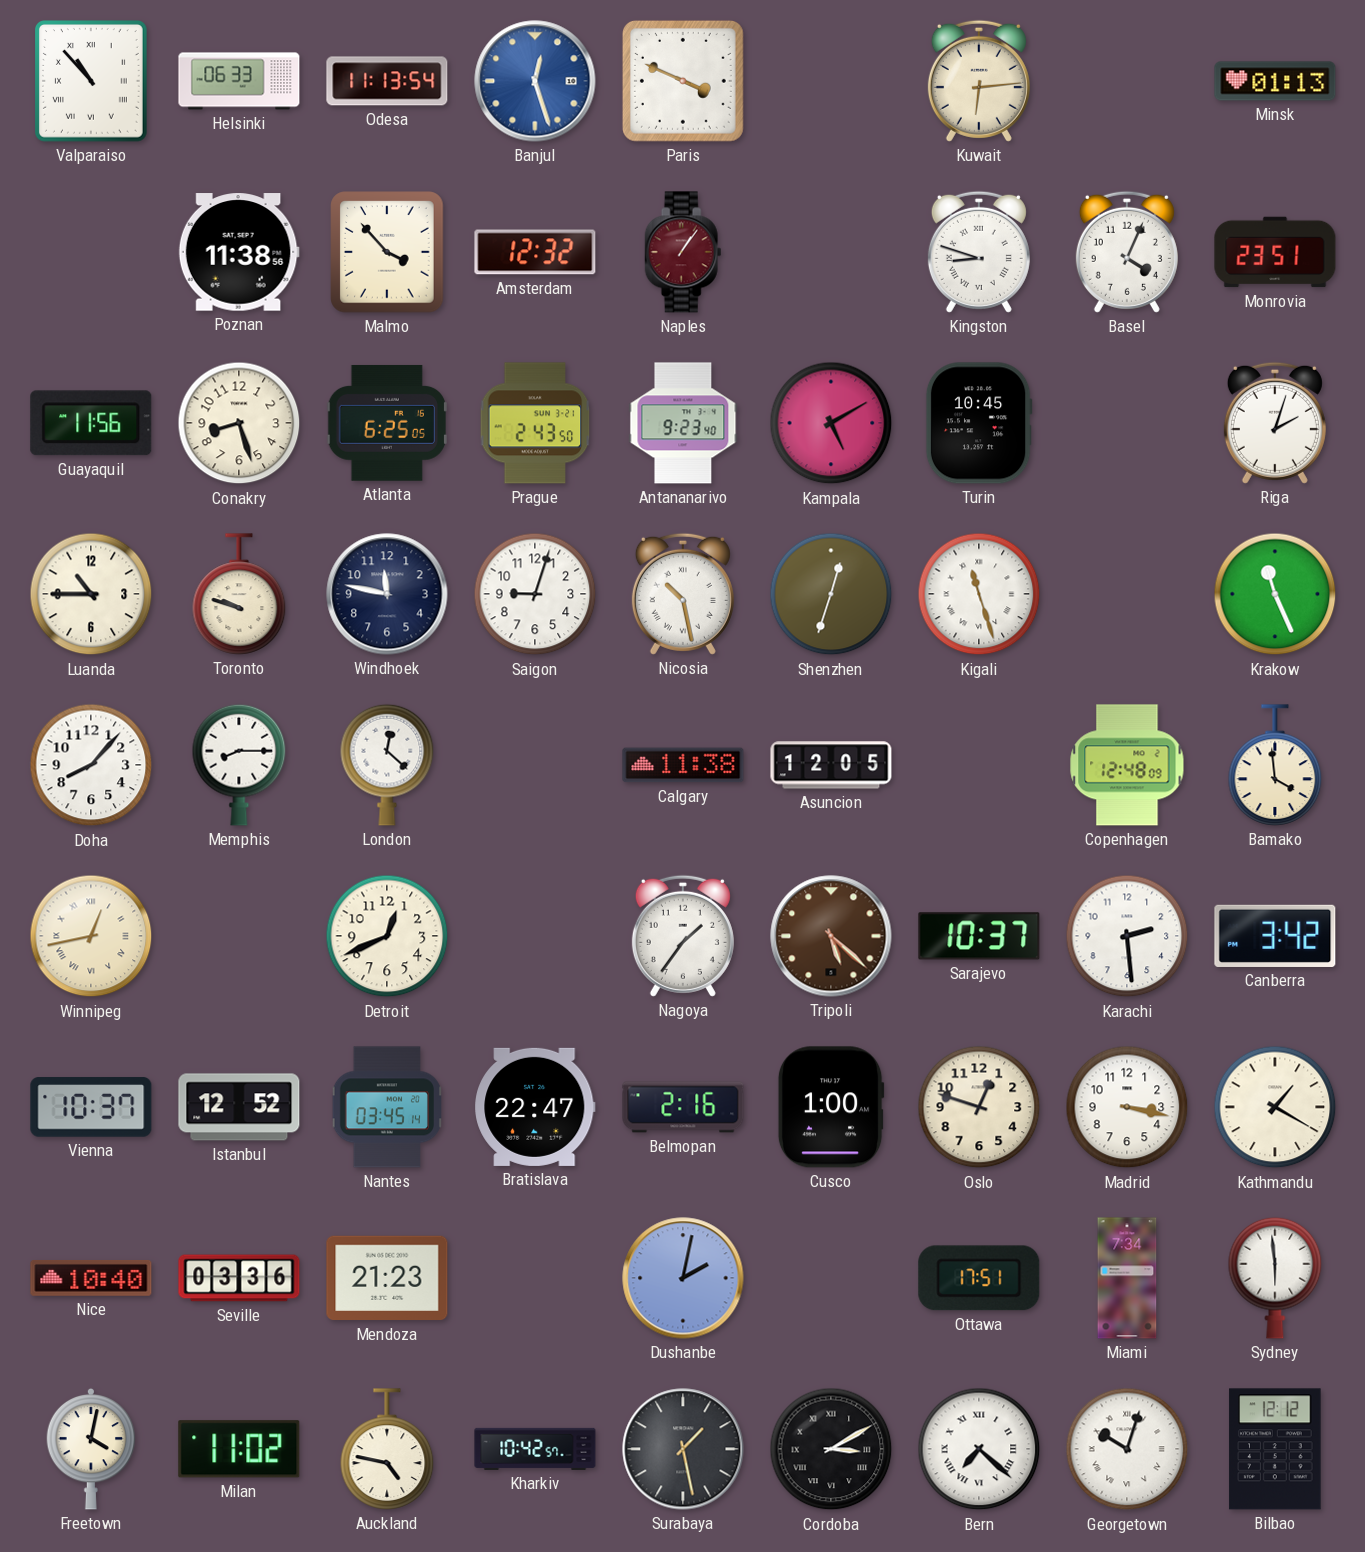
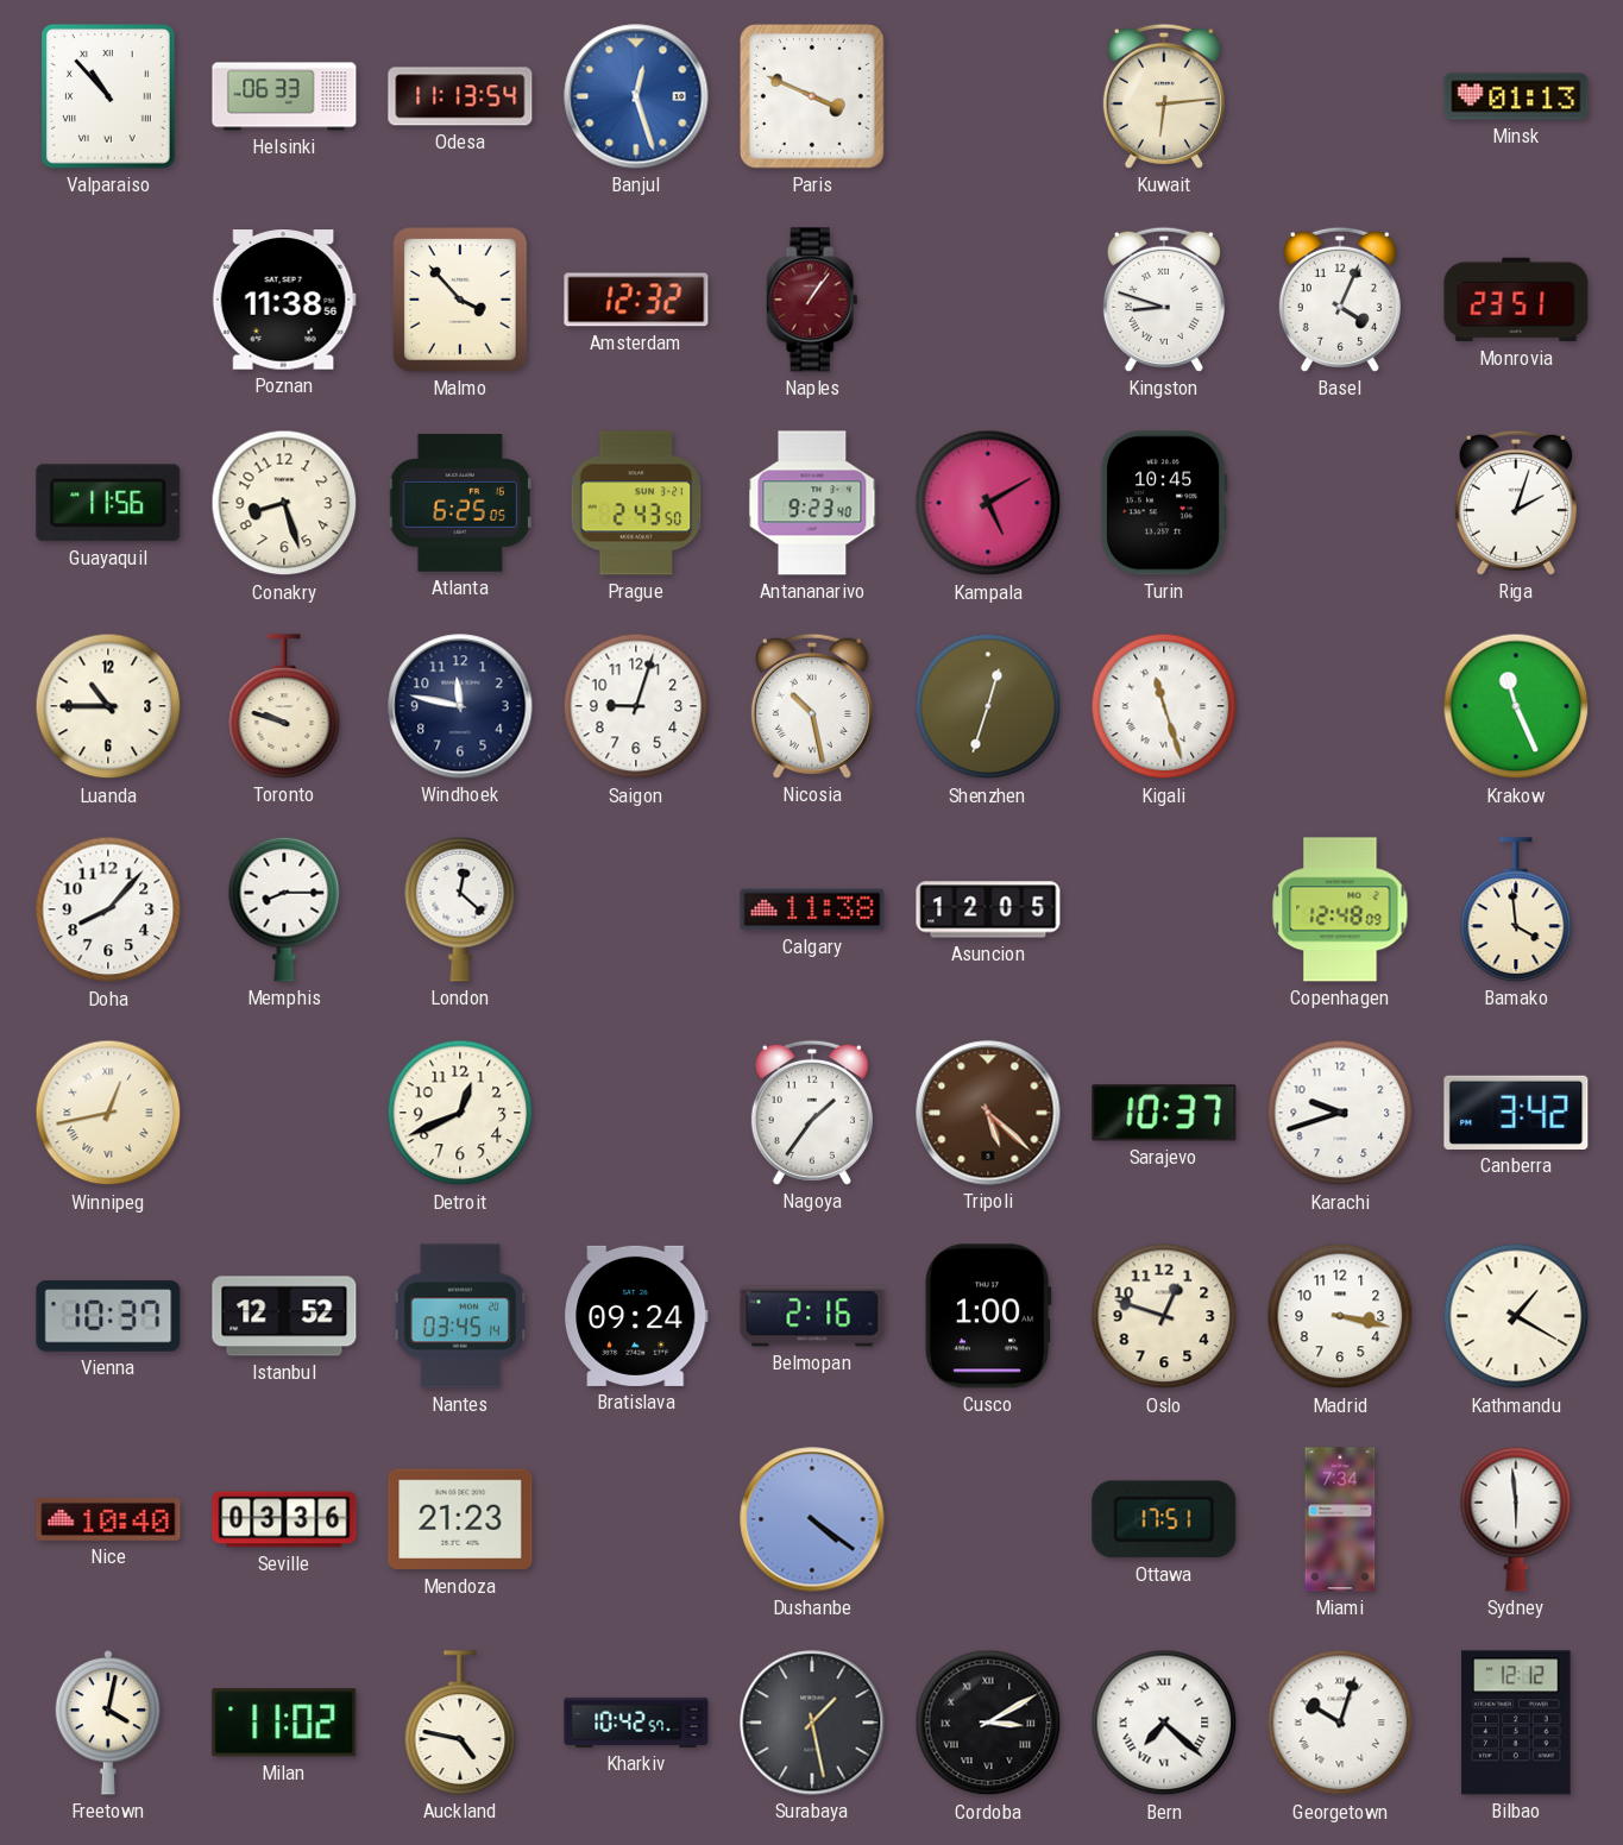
Karachi: 2:29 -> 9:42
Bratislava: 22:47 -> 09:24
Dushanbe: 2:02 -> 4:21
